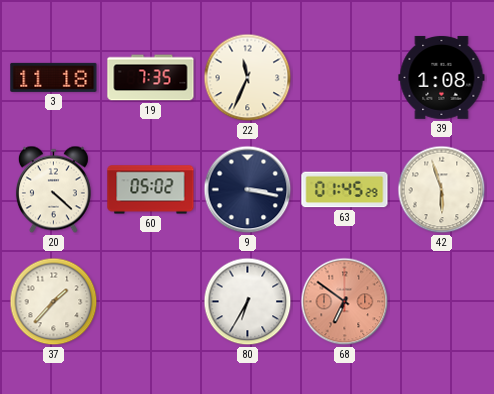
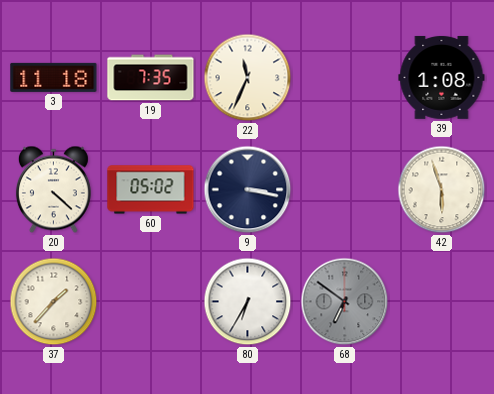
63: 01:45 -> none
68 dial: salmon -> grey
